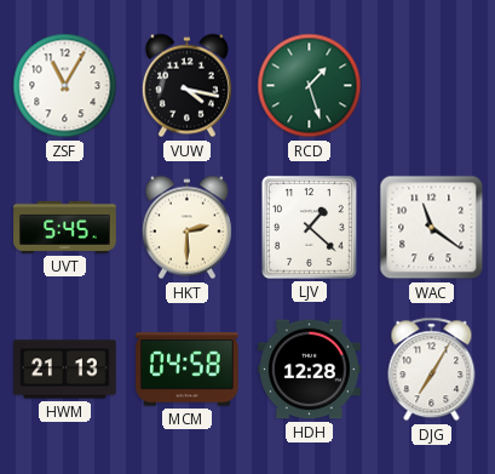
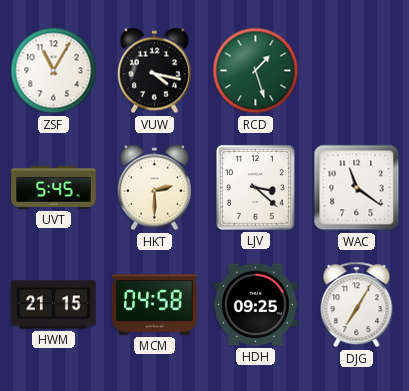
LJV: 1:22 -> 3:22
HWM: 21:13 -> 21:15
HDH: 12:28 -> 09:25
